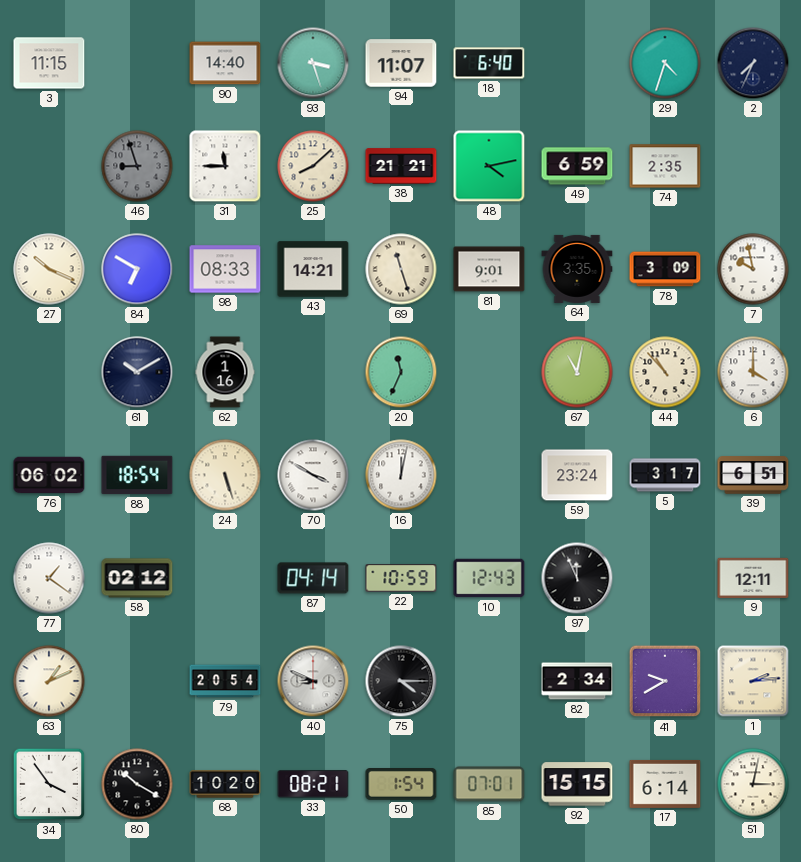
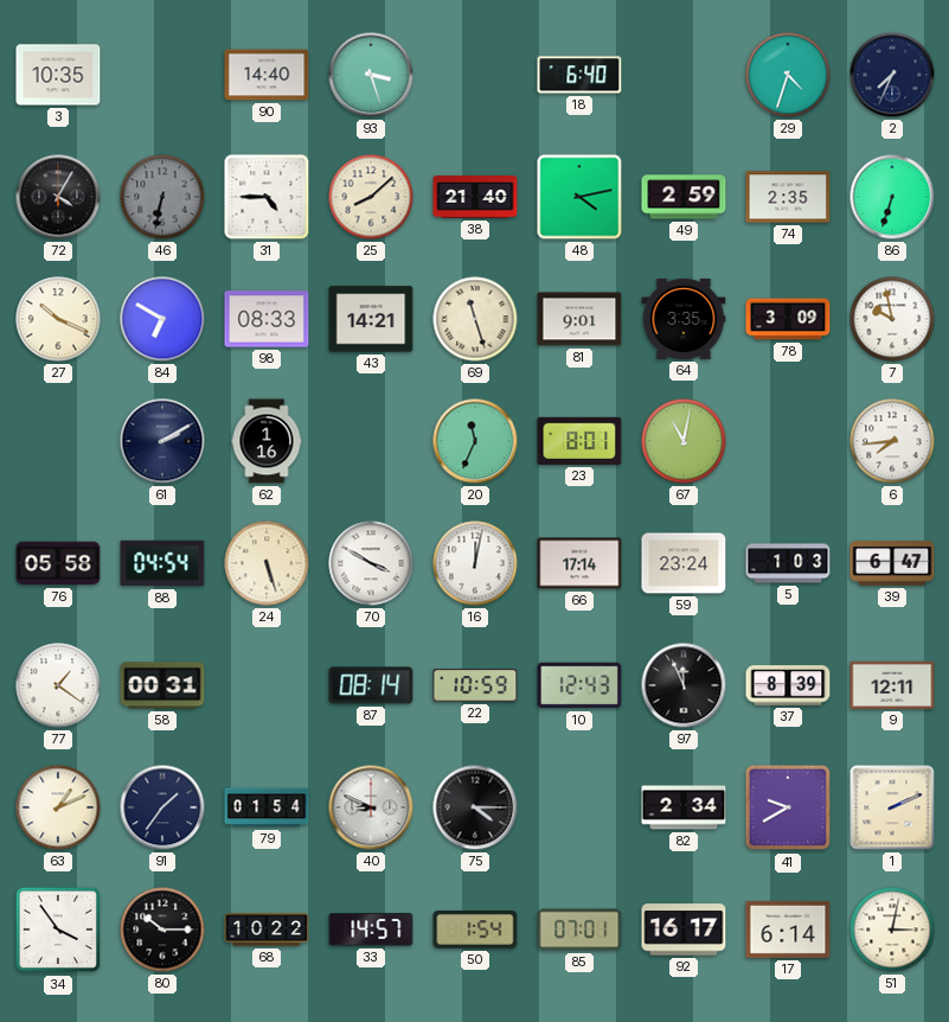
3: 11:15 -> 10:35
94: 11:07 -> none
72: none -> 4:05
46: 8:57 -> 6:32
31: 11:45 -> 4:45
38: 21:21 -> 21:40
49: 6:59 -> 2:59
86: none -> 6:33
61: 10:10 -> 2:10
23: none -> 8:01
44: 10:53 -> none
6: 4:00 -> 7:44
76: 06:02 -> 05:58
88: 18:54 -> 04:54
66: none -> 17:14
5: 3:17 -> 1:03
39: 6:51 -> 6:47
58: 02:12 -> 00:31
87: 04:14 -> 08:14
37: none -> 8:39
91: none -> 1:36
79: 20:54 -> 01:54
1: 2:14 -> 2:11
80: 10:20 -> 10:15
68: 10:20 -> 10:22
33: 08:21 -> 14:57
92: 15:15 -> 16:17
